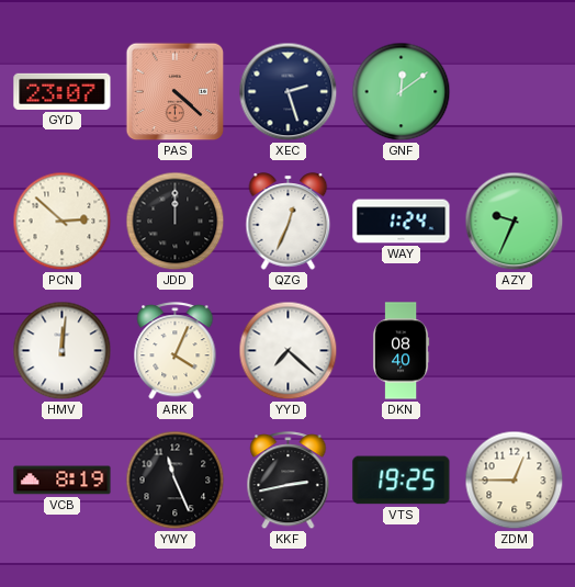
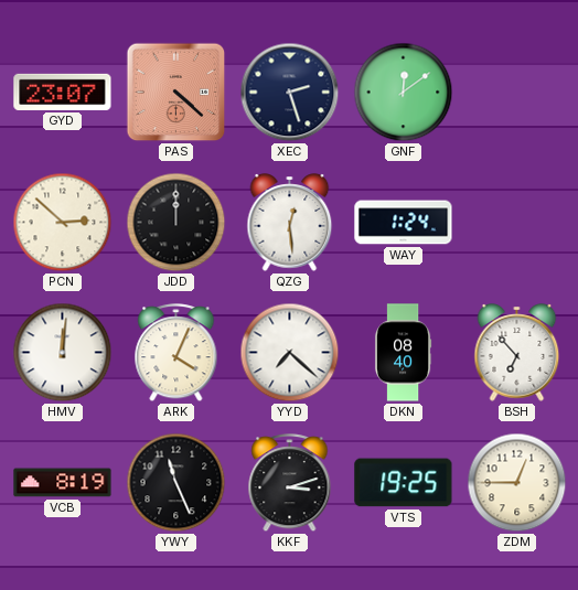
QZG: 12:34 -> 12:29
AZY: 9:34 -> none
BSH: none -> 6:53
KKF: 2:43 -> 3:12
